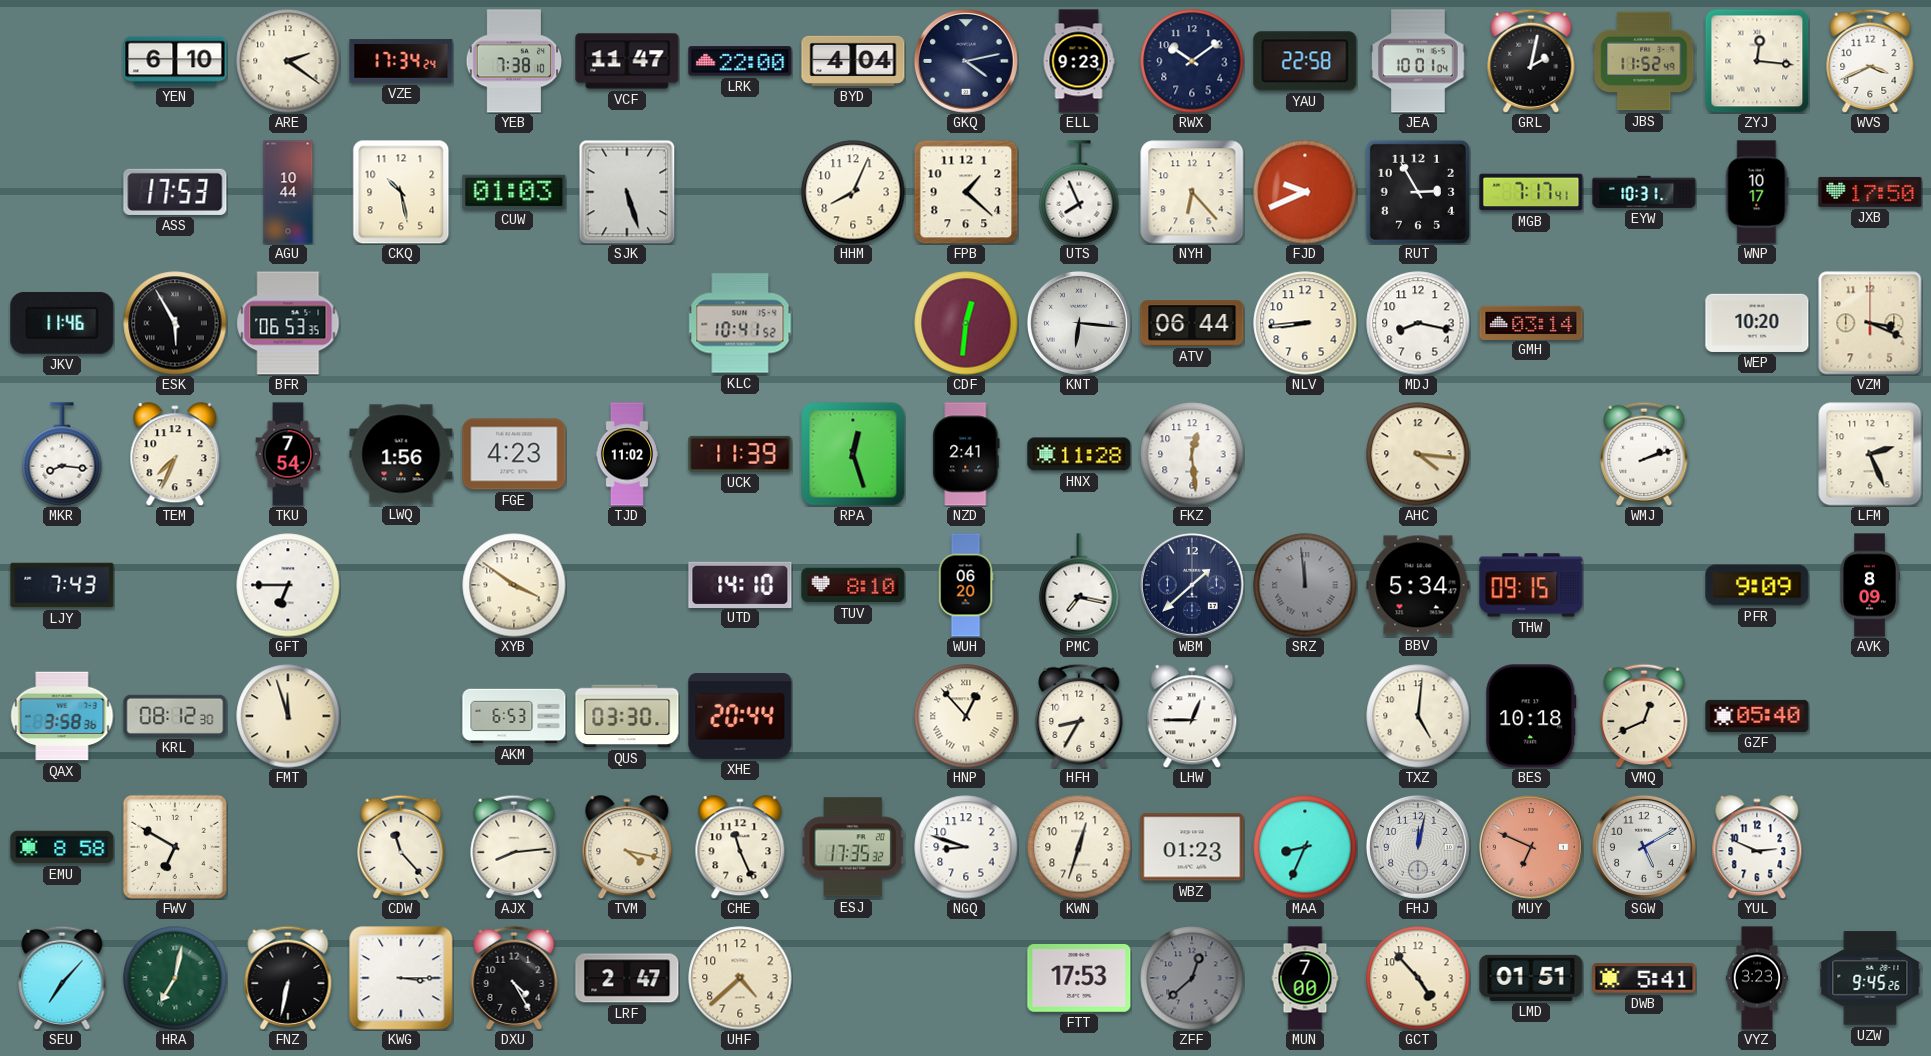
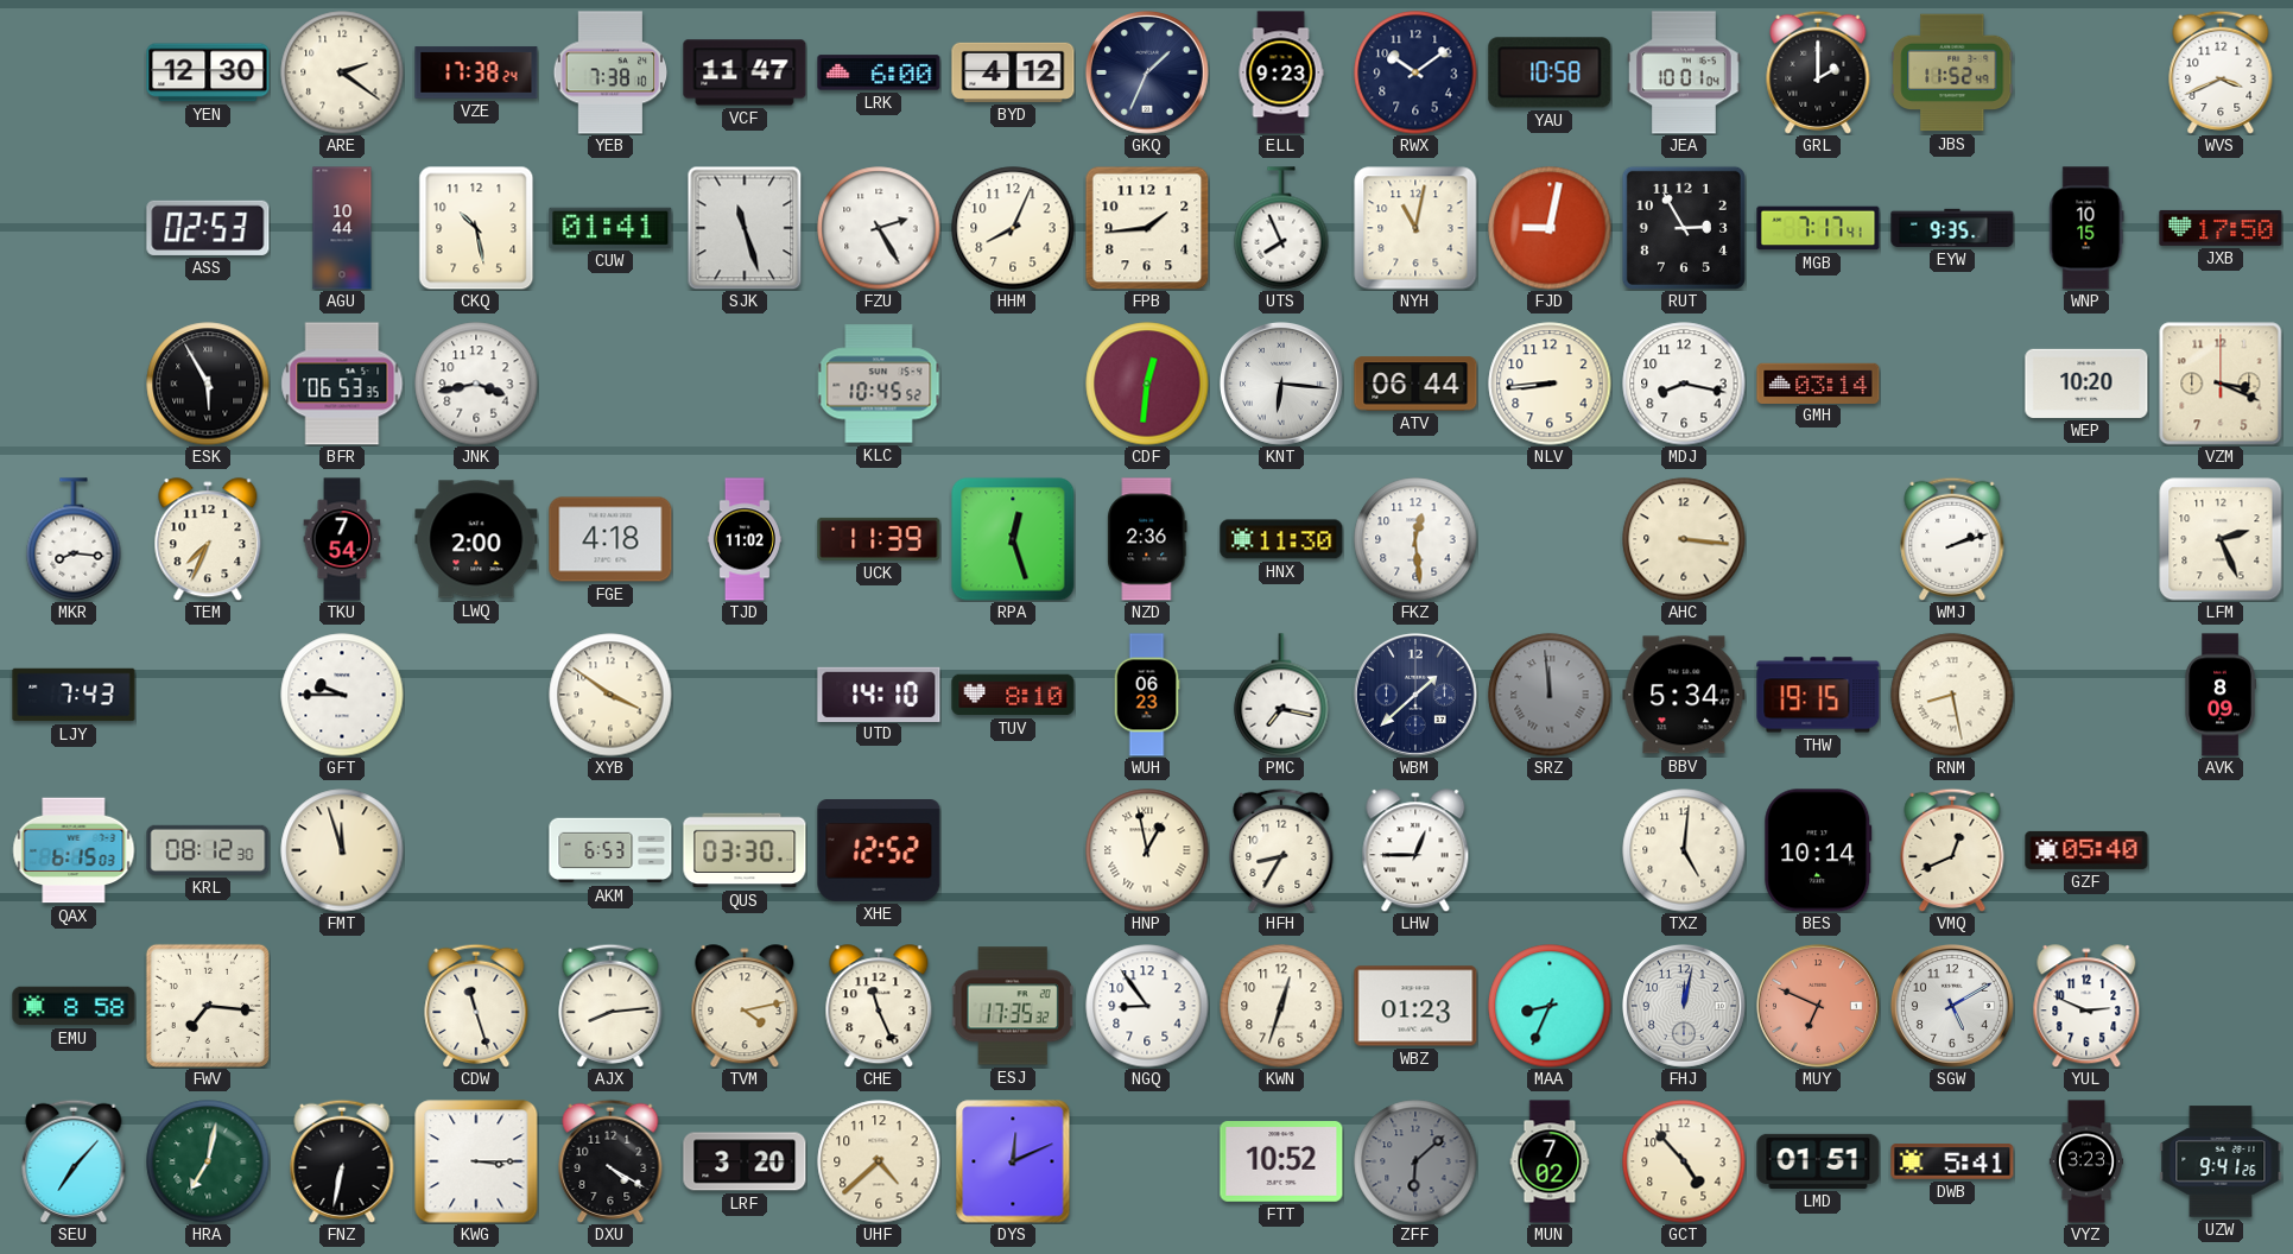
YEN: 6:10 -> 12:30
VZE: 17:34 -> 17:38
LRK: 22:00 -> 6:00
BYD: 4:04 -> 4:12
GKQ: 4:13 -> 1:34
YAU: 22:58 -> 10:58
GRL: 2:02 -> 2:00
ZYJ: 12:16 -> none
ASS: 17:53 -> 02:53
CUW: 01:03 -> 01:41
SJK: 5:27 -> 11:27
FZU: none -> 2:25
FPB: 1:22 -> 1:44
NYH: 6:23 -> 11:02
FJD: 9:41 -> 9:02
EYW: 10:31 -> 9:35
WNP: 10:17 -> 10:15
JKV: 11:46 -> none
JNK: none -> 3:43
KLC: 10:41 -> 10:45
LWQ: 1:56 -> 2:00
FGE: 4:23 -> 4:18
NZD: 2:41 -> 2:36
HNX: 11:28 -> 11:30
AHC: 4:16 -> 3:16
GFT: 6:45 -> 9:45
WUH: 06:20 -> 06:23
THW: 09:15 -> 19:15
RNM: none -> 8:28
PFR: 9:09 -> none
QAX: 3:58 -> 6:15
XHE: 20:44 -> 12:52
HNP: 12:53 -> 12:58
BES: 10:18 -> 10:14
FWV: 6:50 -> 7:16
CDW: 11:23 -> 11:27
TVM: 4:17 -> 4:13
NGQ: 8:48 -> 8:54
DXU: 4:25 -> 4:20
LRF: 2:47 -> 3:20
DYS: none -> 12:11
FTT: 17:53 -> 10:52
ZFF: 12:38 -> 6:08
MUN: 7:00 -> 7:02
UZW: 9:45 -> 9:41
